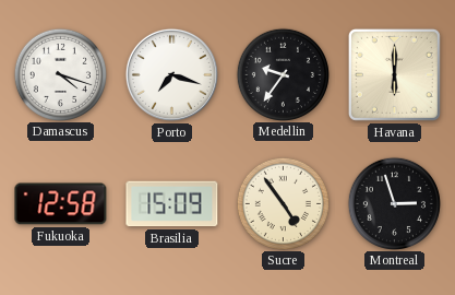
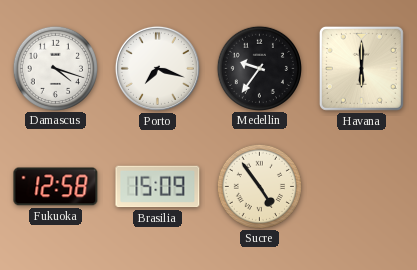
Montreal: 2:57 -> none
